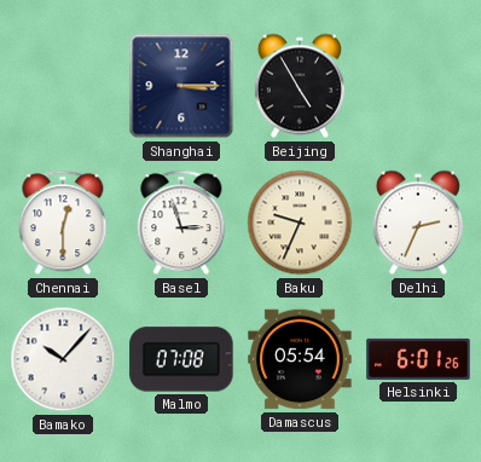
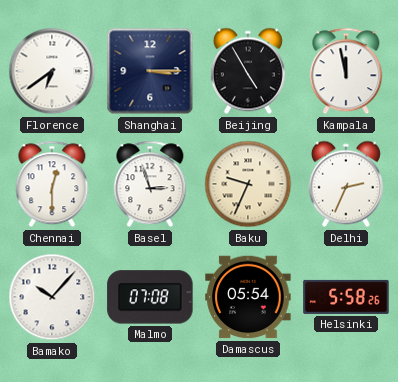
Florence: none -> 6:39
Kampala: none -> 11:58
Helsinki: 6:01 -> 5:58
